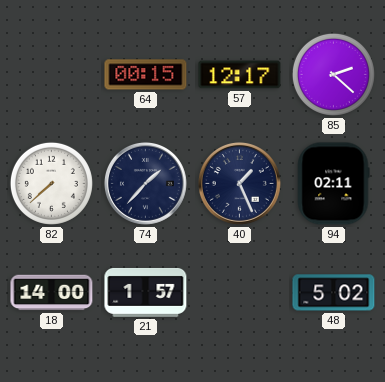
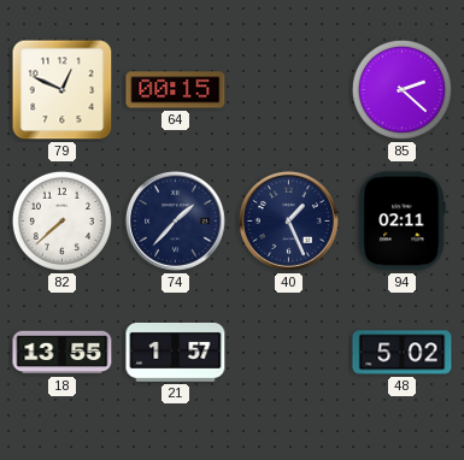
79: none -> 12:49
57: 12:17 -> none
18: 14:00 -> 13:55
